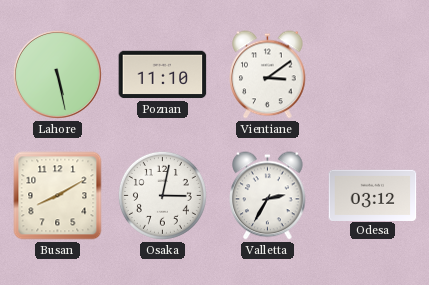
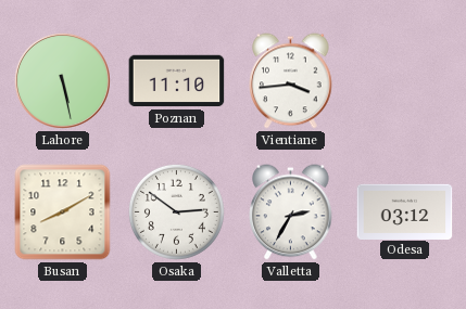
Vientiane: 3:09 -> 3:44
Osaka: 3:02 -> 2:51
